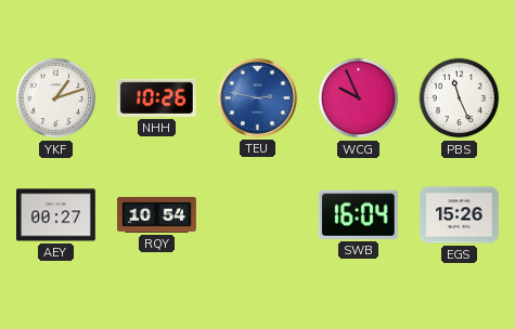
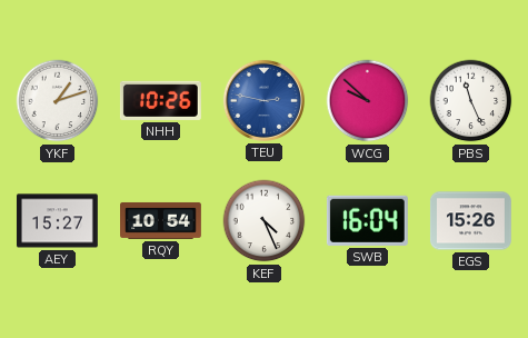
WCG: 9:56 -> 9:52
AEY: 00:27 -> 15:27
KEF: none -> 4:26
